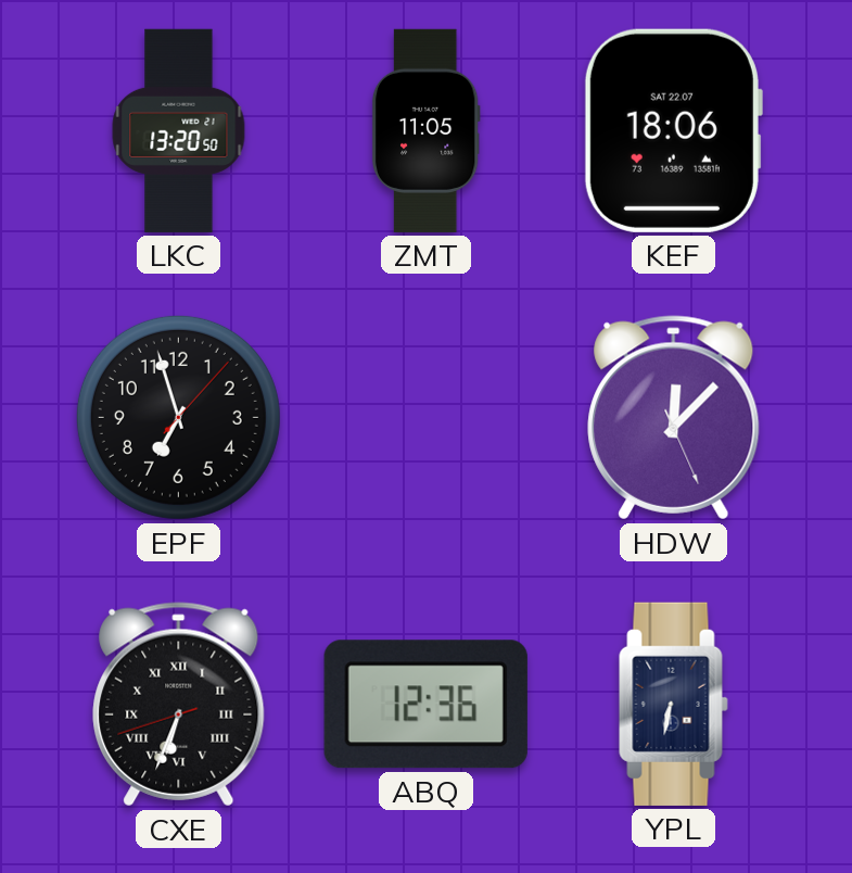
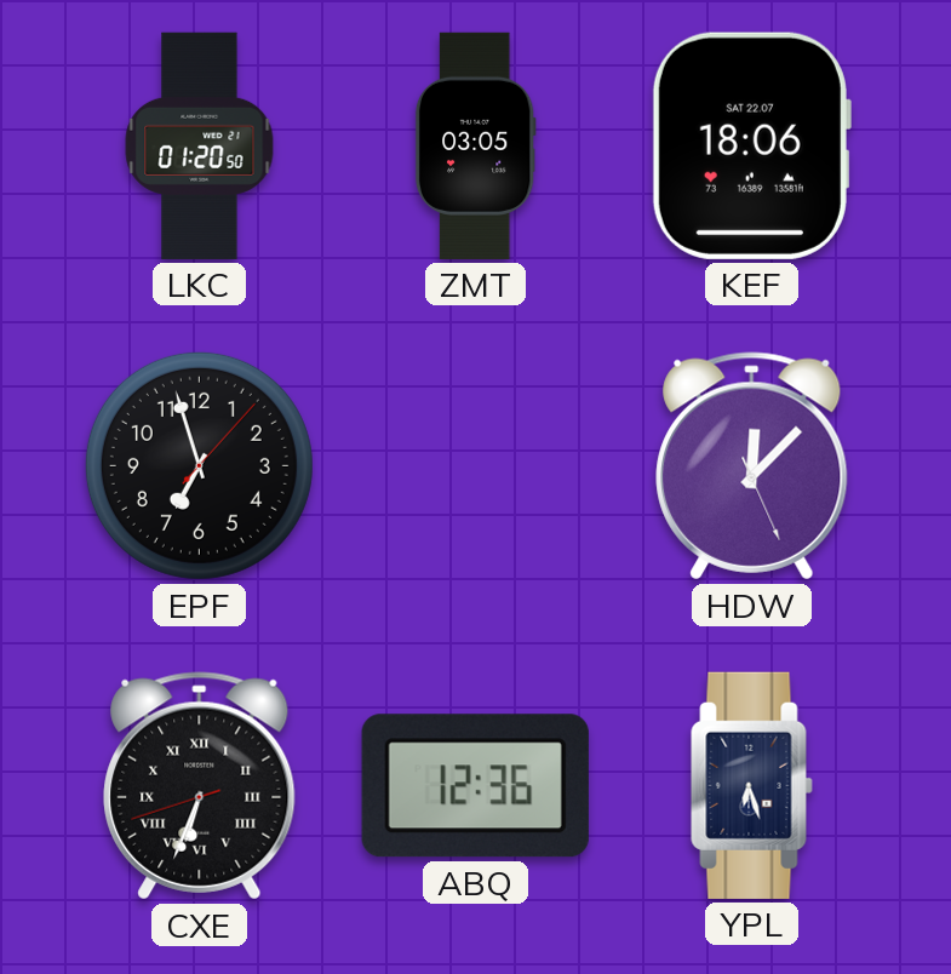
LKC: 13:20 -> 01:20
ZMT: 11:05 -> 03:05
YPL: 6:32 -> 6:27
